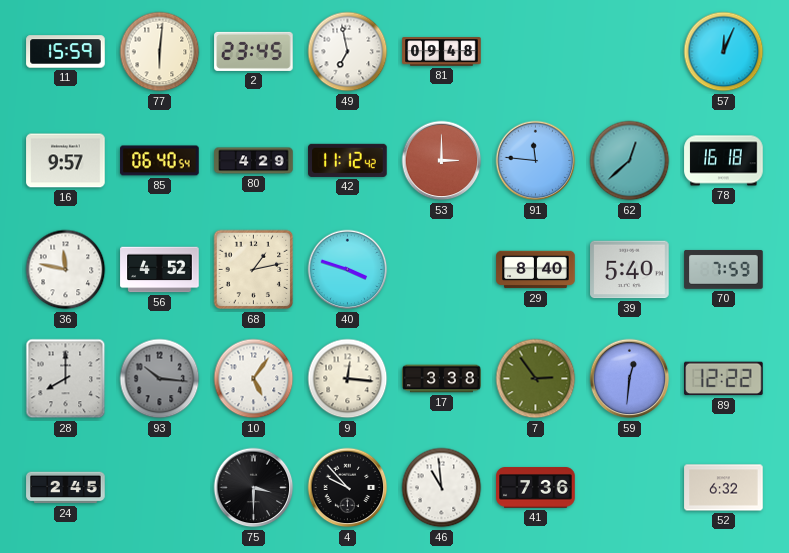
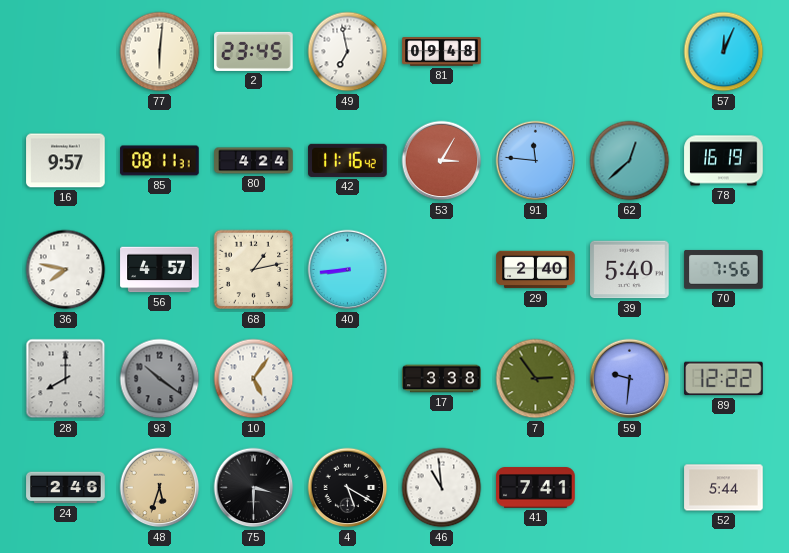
11: 15:59 -> none
85: 06:40 -> 08:11
80: 4:29 -> 4:24
42: 11:12 -> 11:16
53: 3:00 -> 3:05
78: 16:18 -> 16:19
36: 11:47 -> 7:47
56: 4:52 -> 4:57
40: 3:48 -> 8:44
29: 8:40 -> 2:40
70: 7:59 -> 7:56
93: 10:16 -> 10:21
9: 12:16 -> none
59: 12:31 -> 9:31
24: 2:45 -> 2:46
48: none -> 5:33
4: 9:53 -> 5:20
41: 7:36 -> 7:41
52: 6:32 -> 5:44
